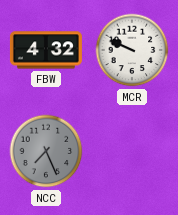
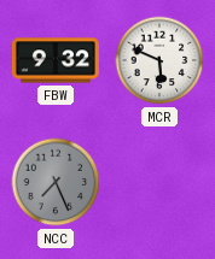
FBW: 4:32 -> 9:32
MCR: 9:49 -> 5:49
